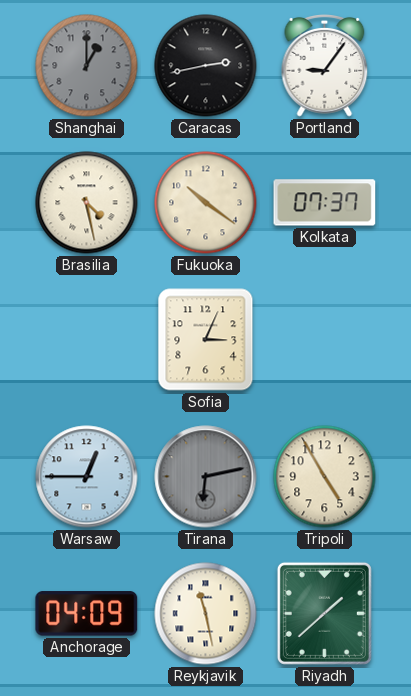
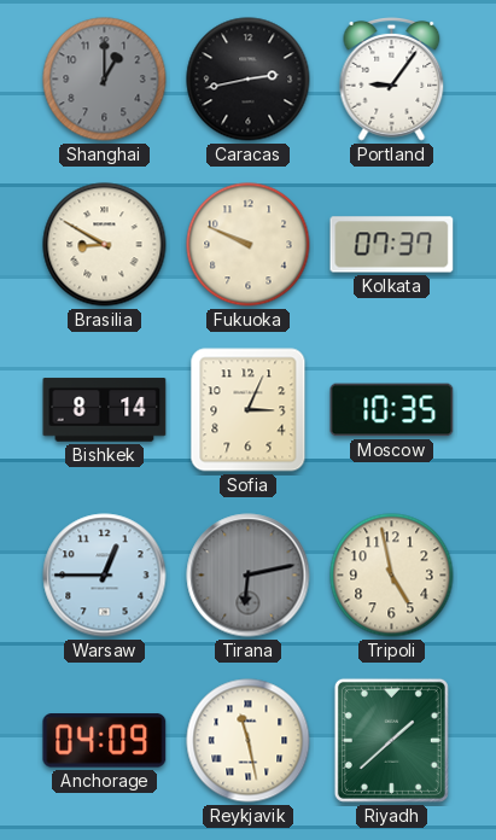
Brasilia: 4:28 -> 8:50
Fukuoka: 10:21 -> 9:49
Bishkek: none -> 8:14
Moscow: none -> 10:35
Tripoli: 4:55 -> 4:58
